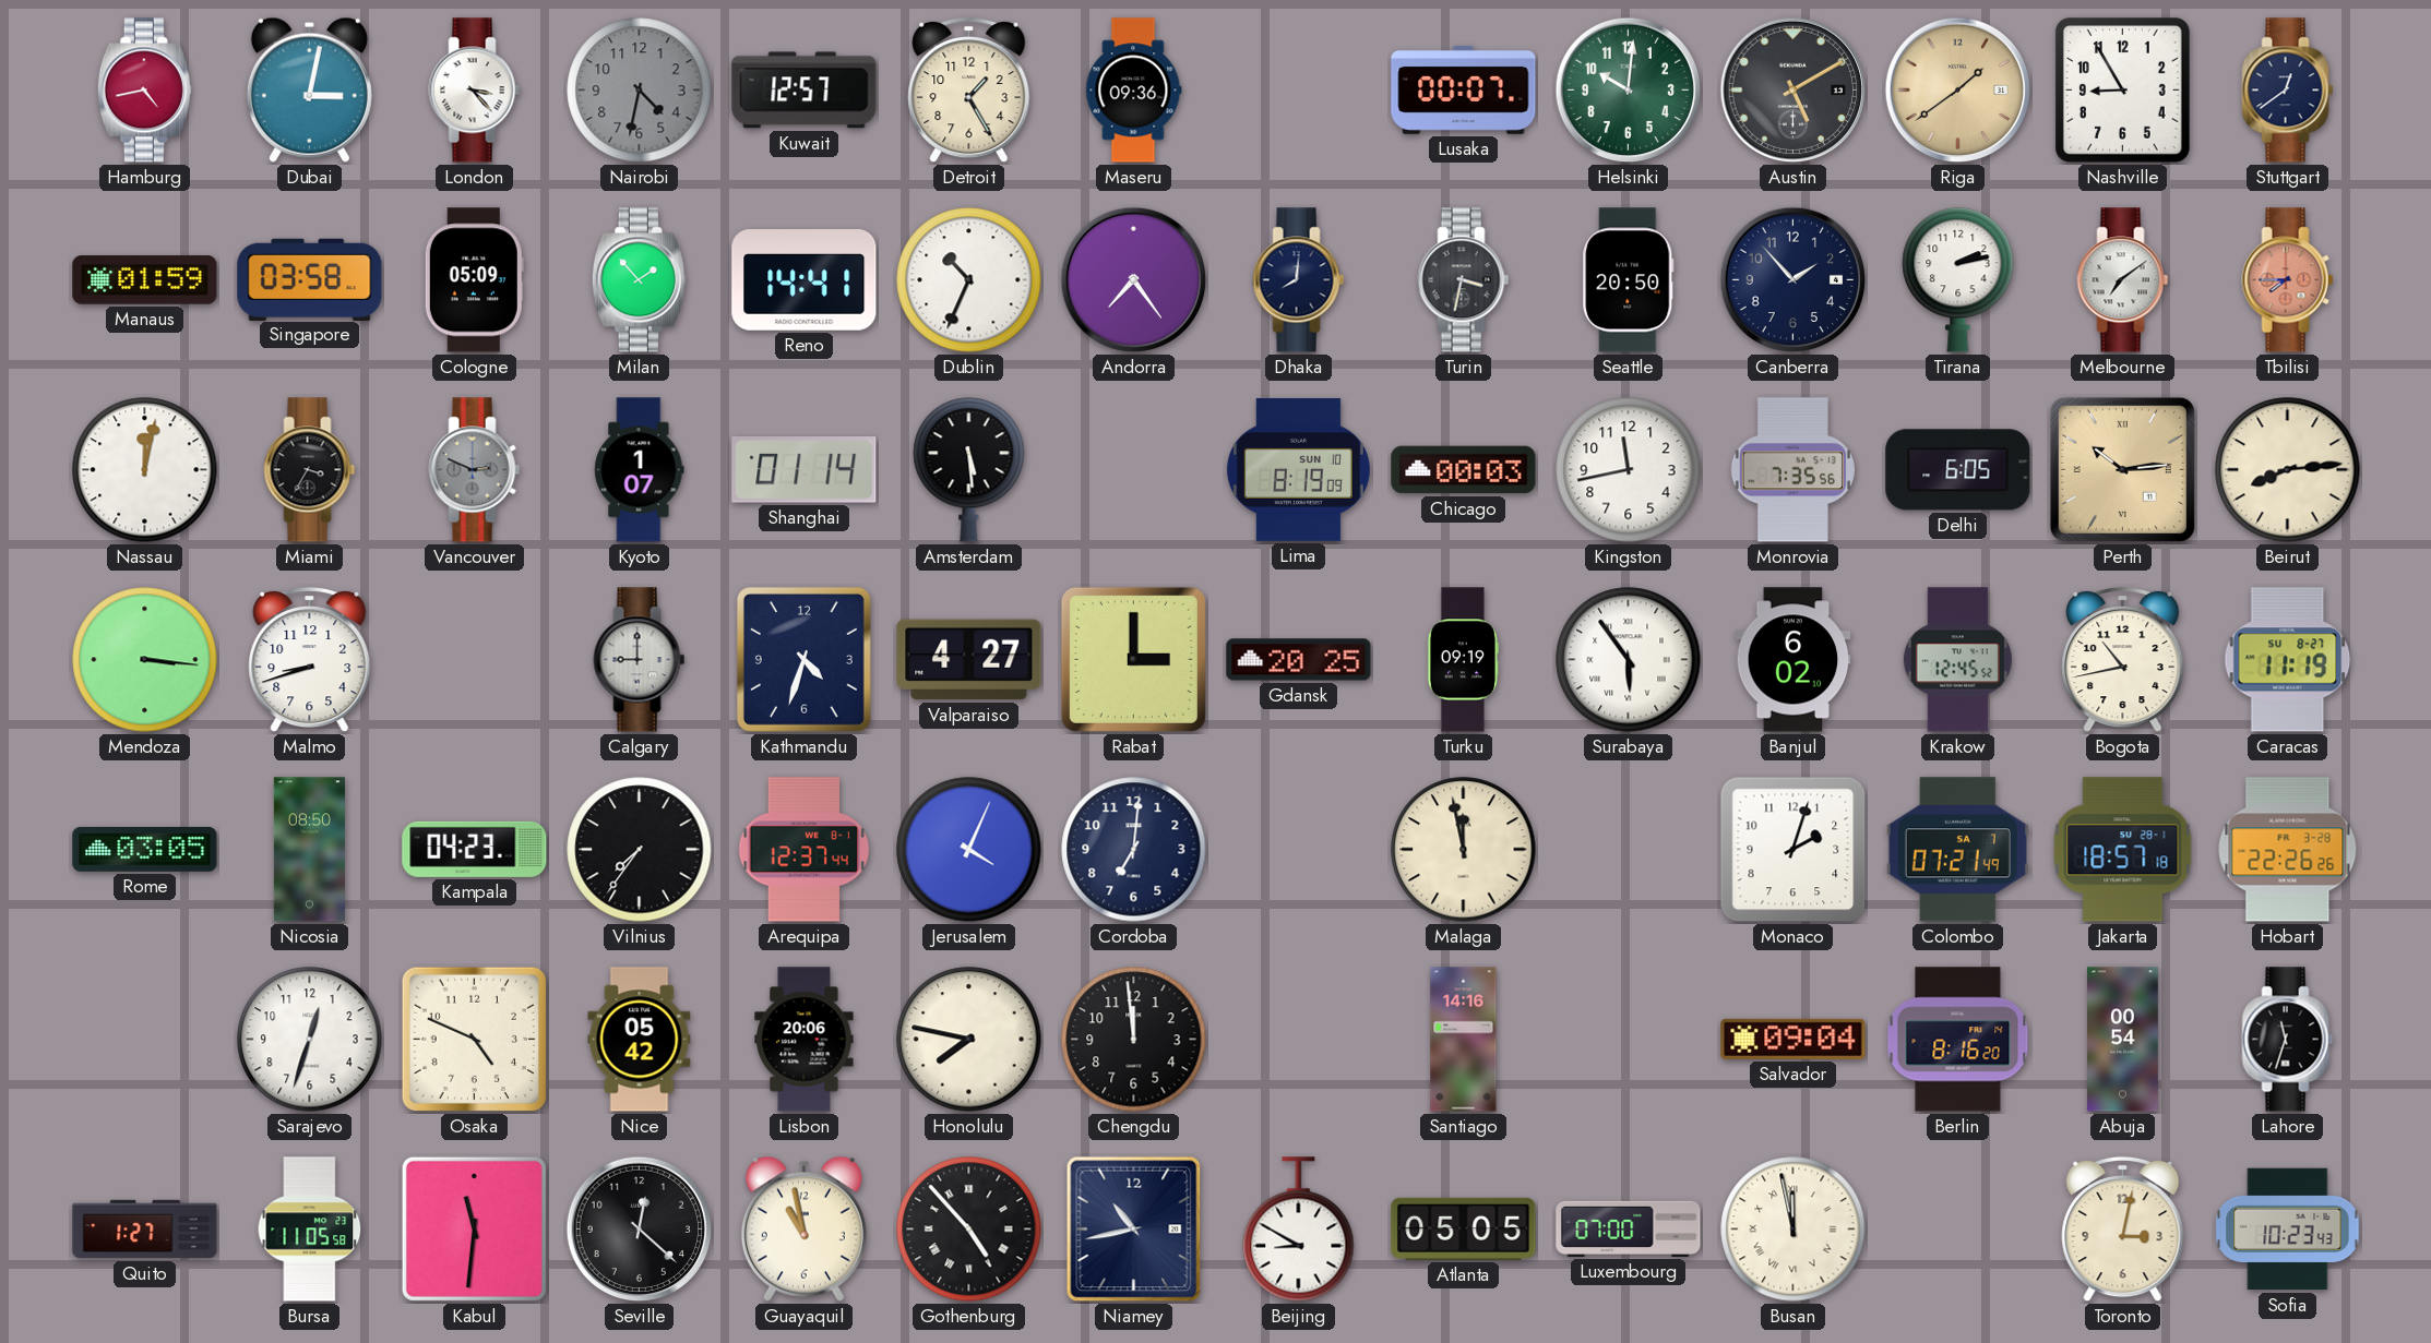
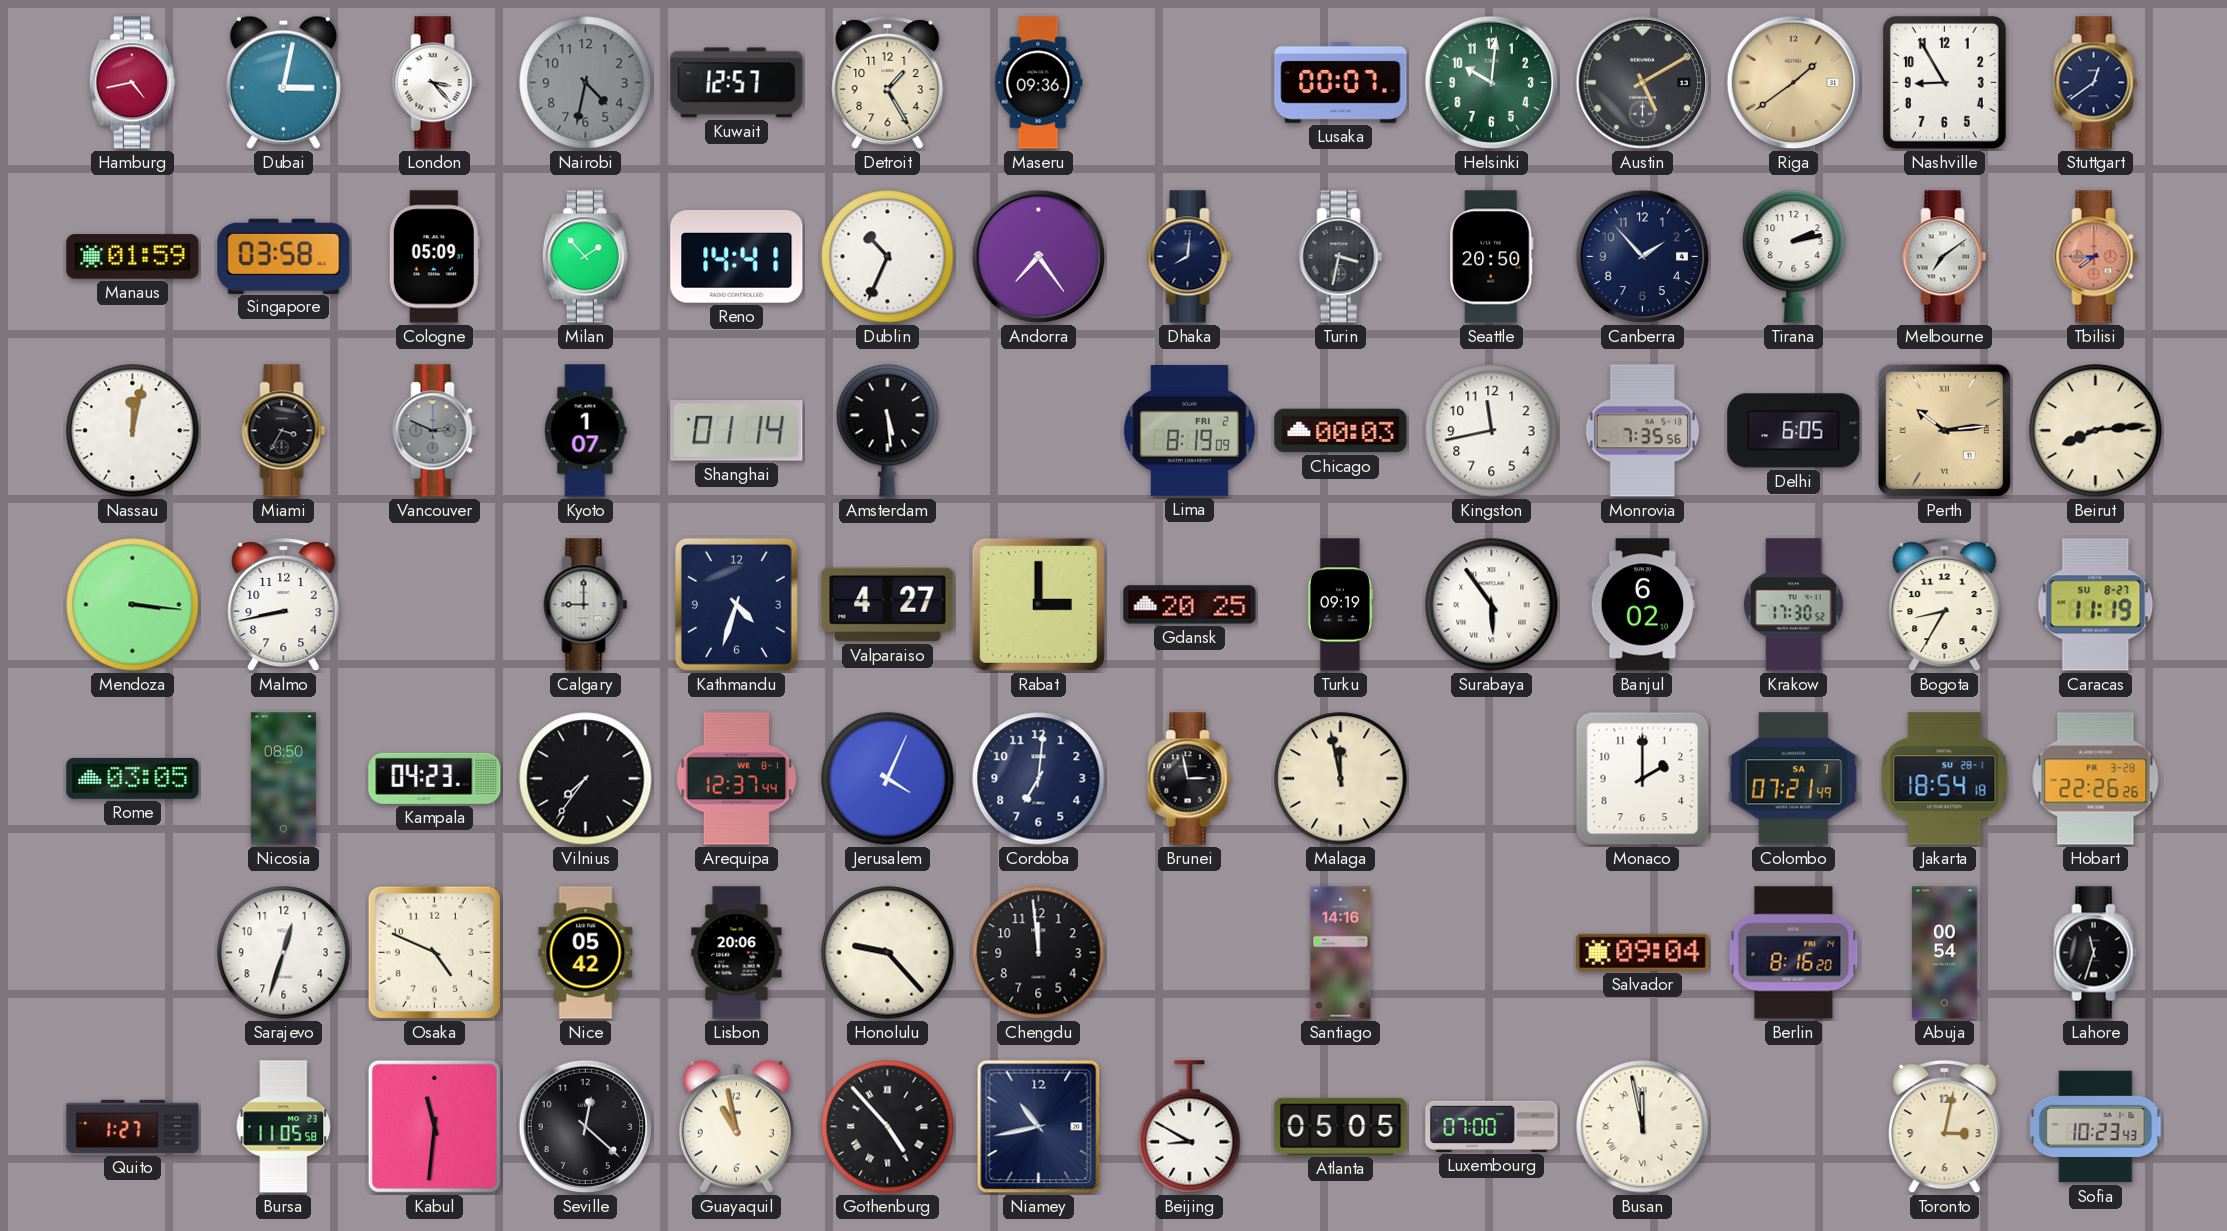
Lima date: SUN 10 -> FRI 2
Malmo: 8:42 -> 8:43
Krakow: 12:45 -> 17:30
Bogota: 10:43 -> 8:35
Brunei: none -> 2:58
Monaco: 2:03 -> 2:00
Jakarta: 18:57 -> 18:54
Honolulu: 7:47 -> 9:23
